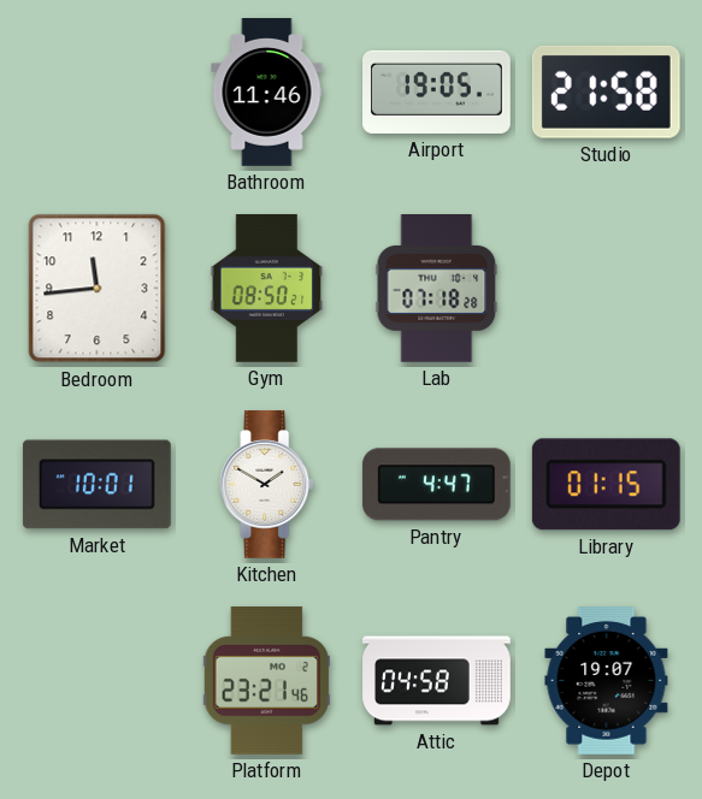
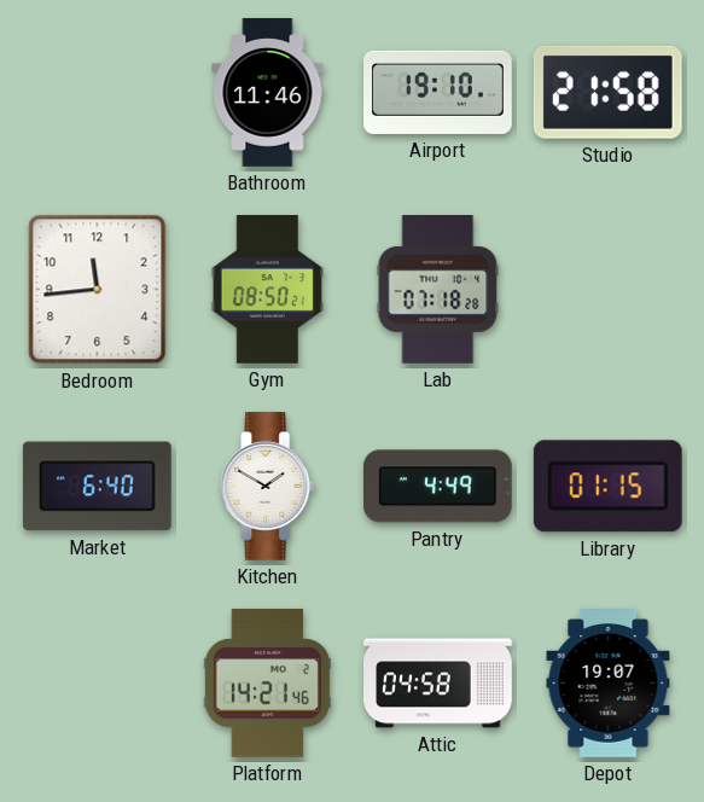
Airport: 19:05 -> 19:10
Market: 10:01 -> 6:40
Pantry: 4:47 -> 4:49
Platform: 23:21 -> 14:21
